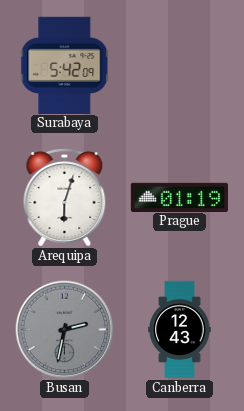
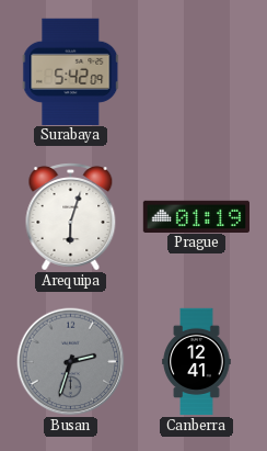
Busan: 2:32 -> 2:33
Canberra: 12:43 -> 12:41
